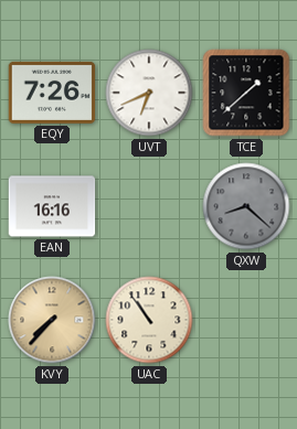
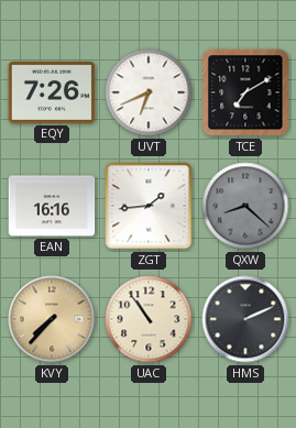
TCE: 1:38 -> 7:10
ZGT: none -> 1:44
HMS: none -> 2:11
